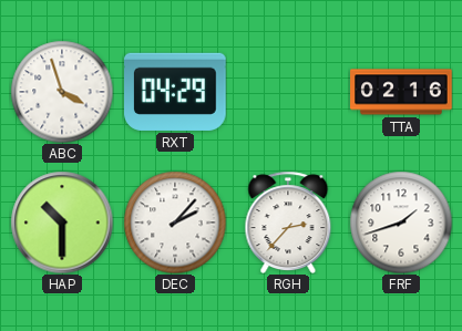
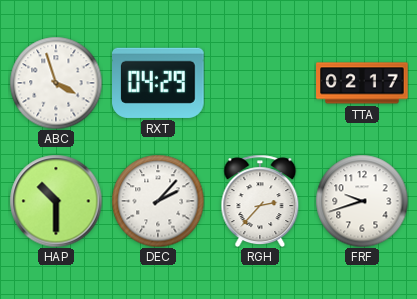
TTA: 02:16 -> 02:17
FRF: 1:42 -> 9:42
